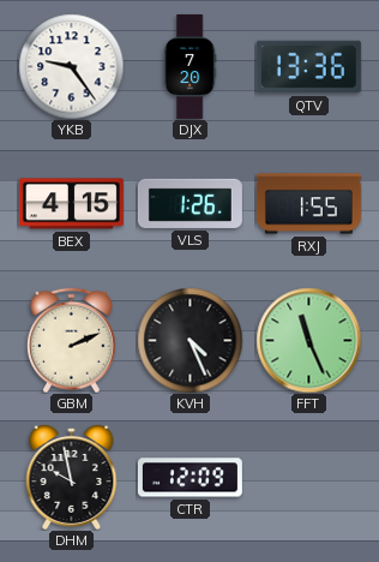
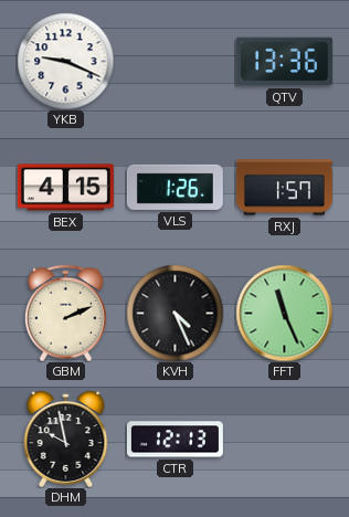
YKB: 9:24 -> 9:19
DJX: 7:20 -> none
RXJ: 1:55 -> 1:57
CTR: 12:09 -> 12:13
